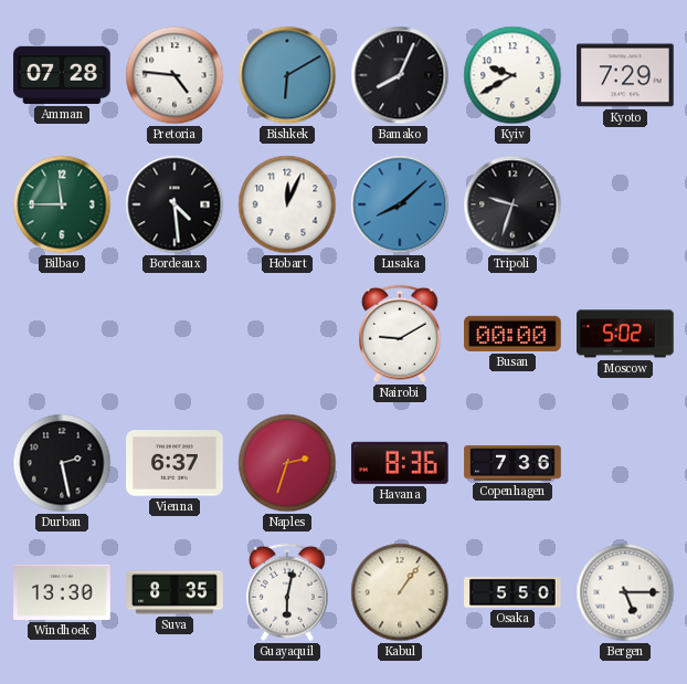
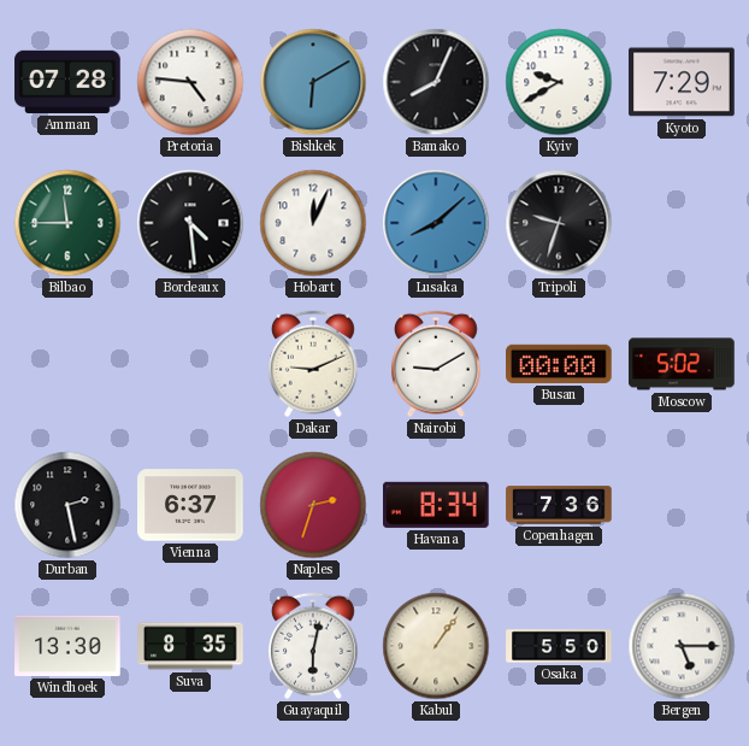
Dakar: none -> 9:11
Havana: 8:36 -> 8:34
